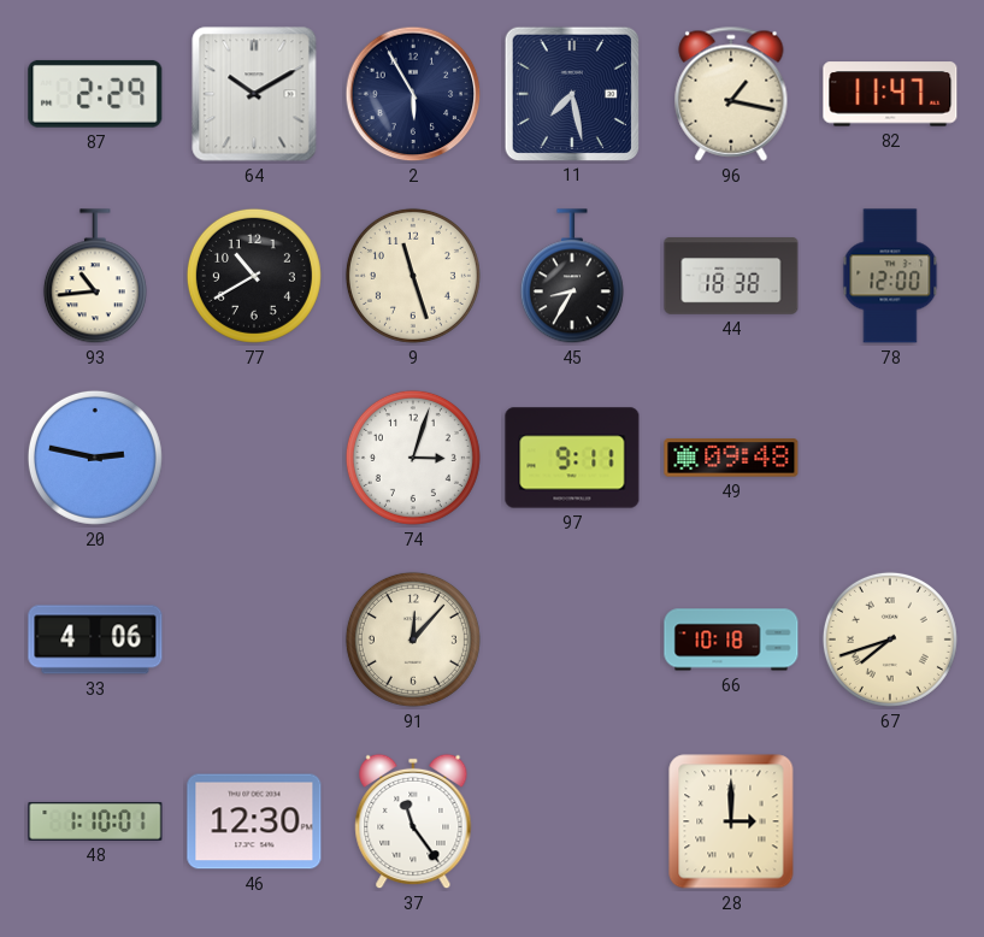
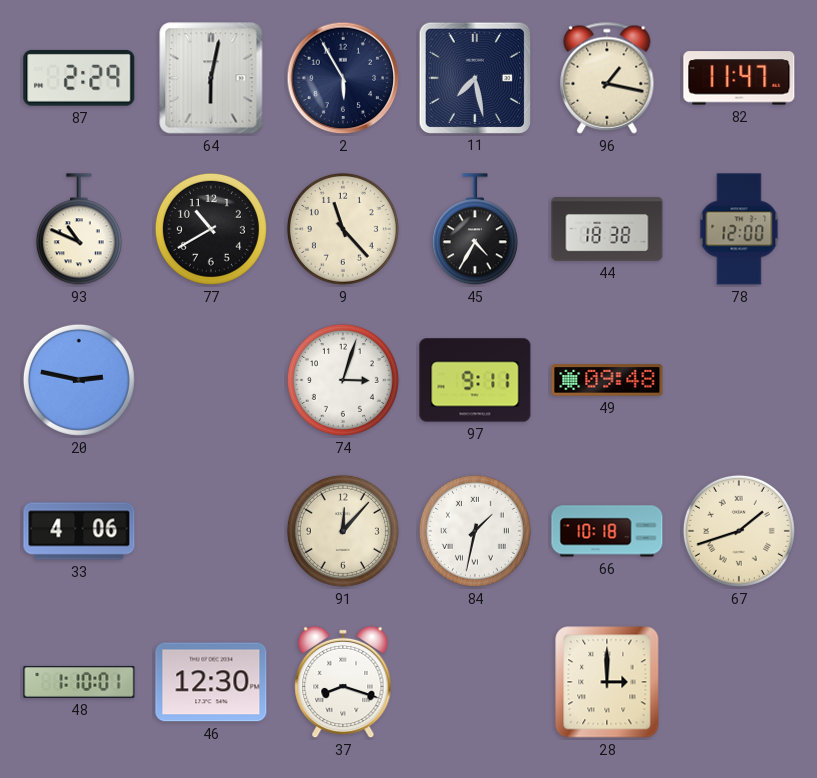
64: 10:10 -> 6:02
93: 10:44 -> 10:49
9: 11:27 -> 11:23
45: 8:35 -> 4:35
84: none -> 1:32
67: 7:42 -> 1:42
37: 11:24 -> 8:18
